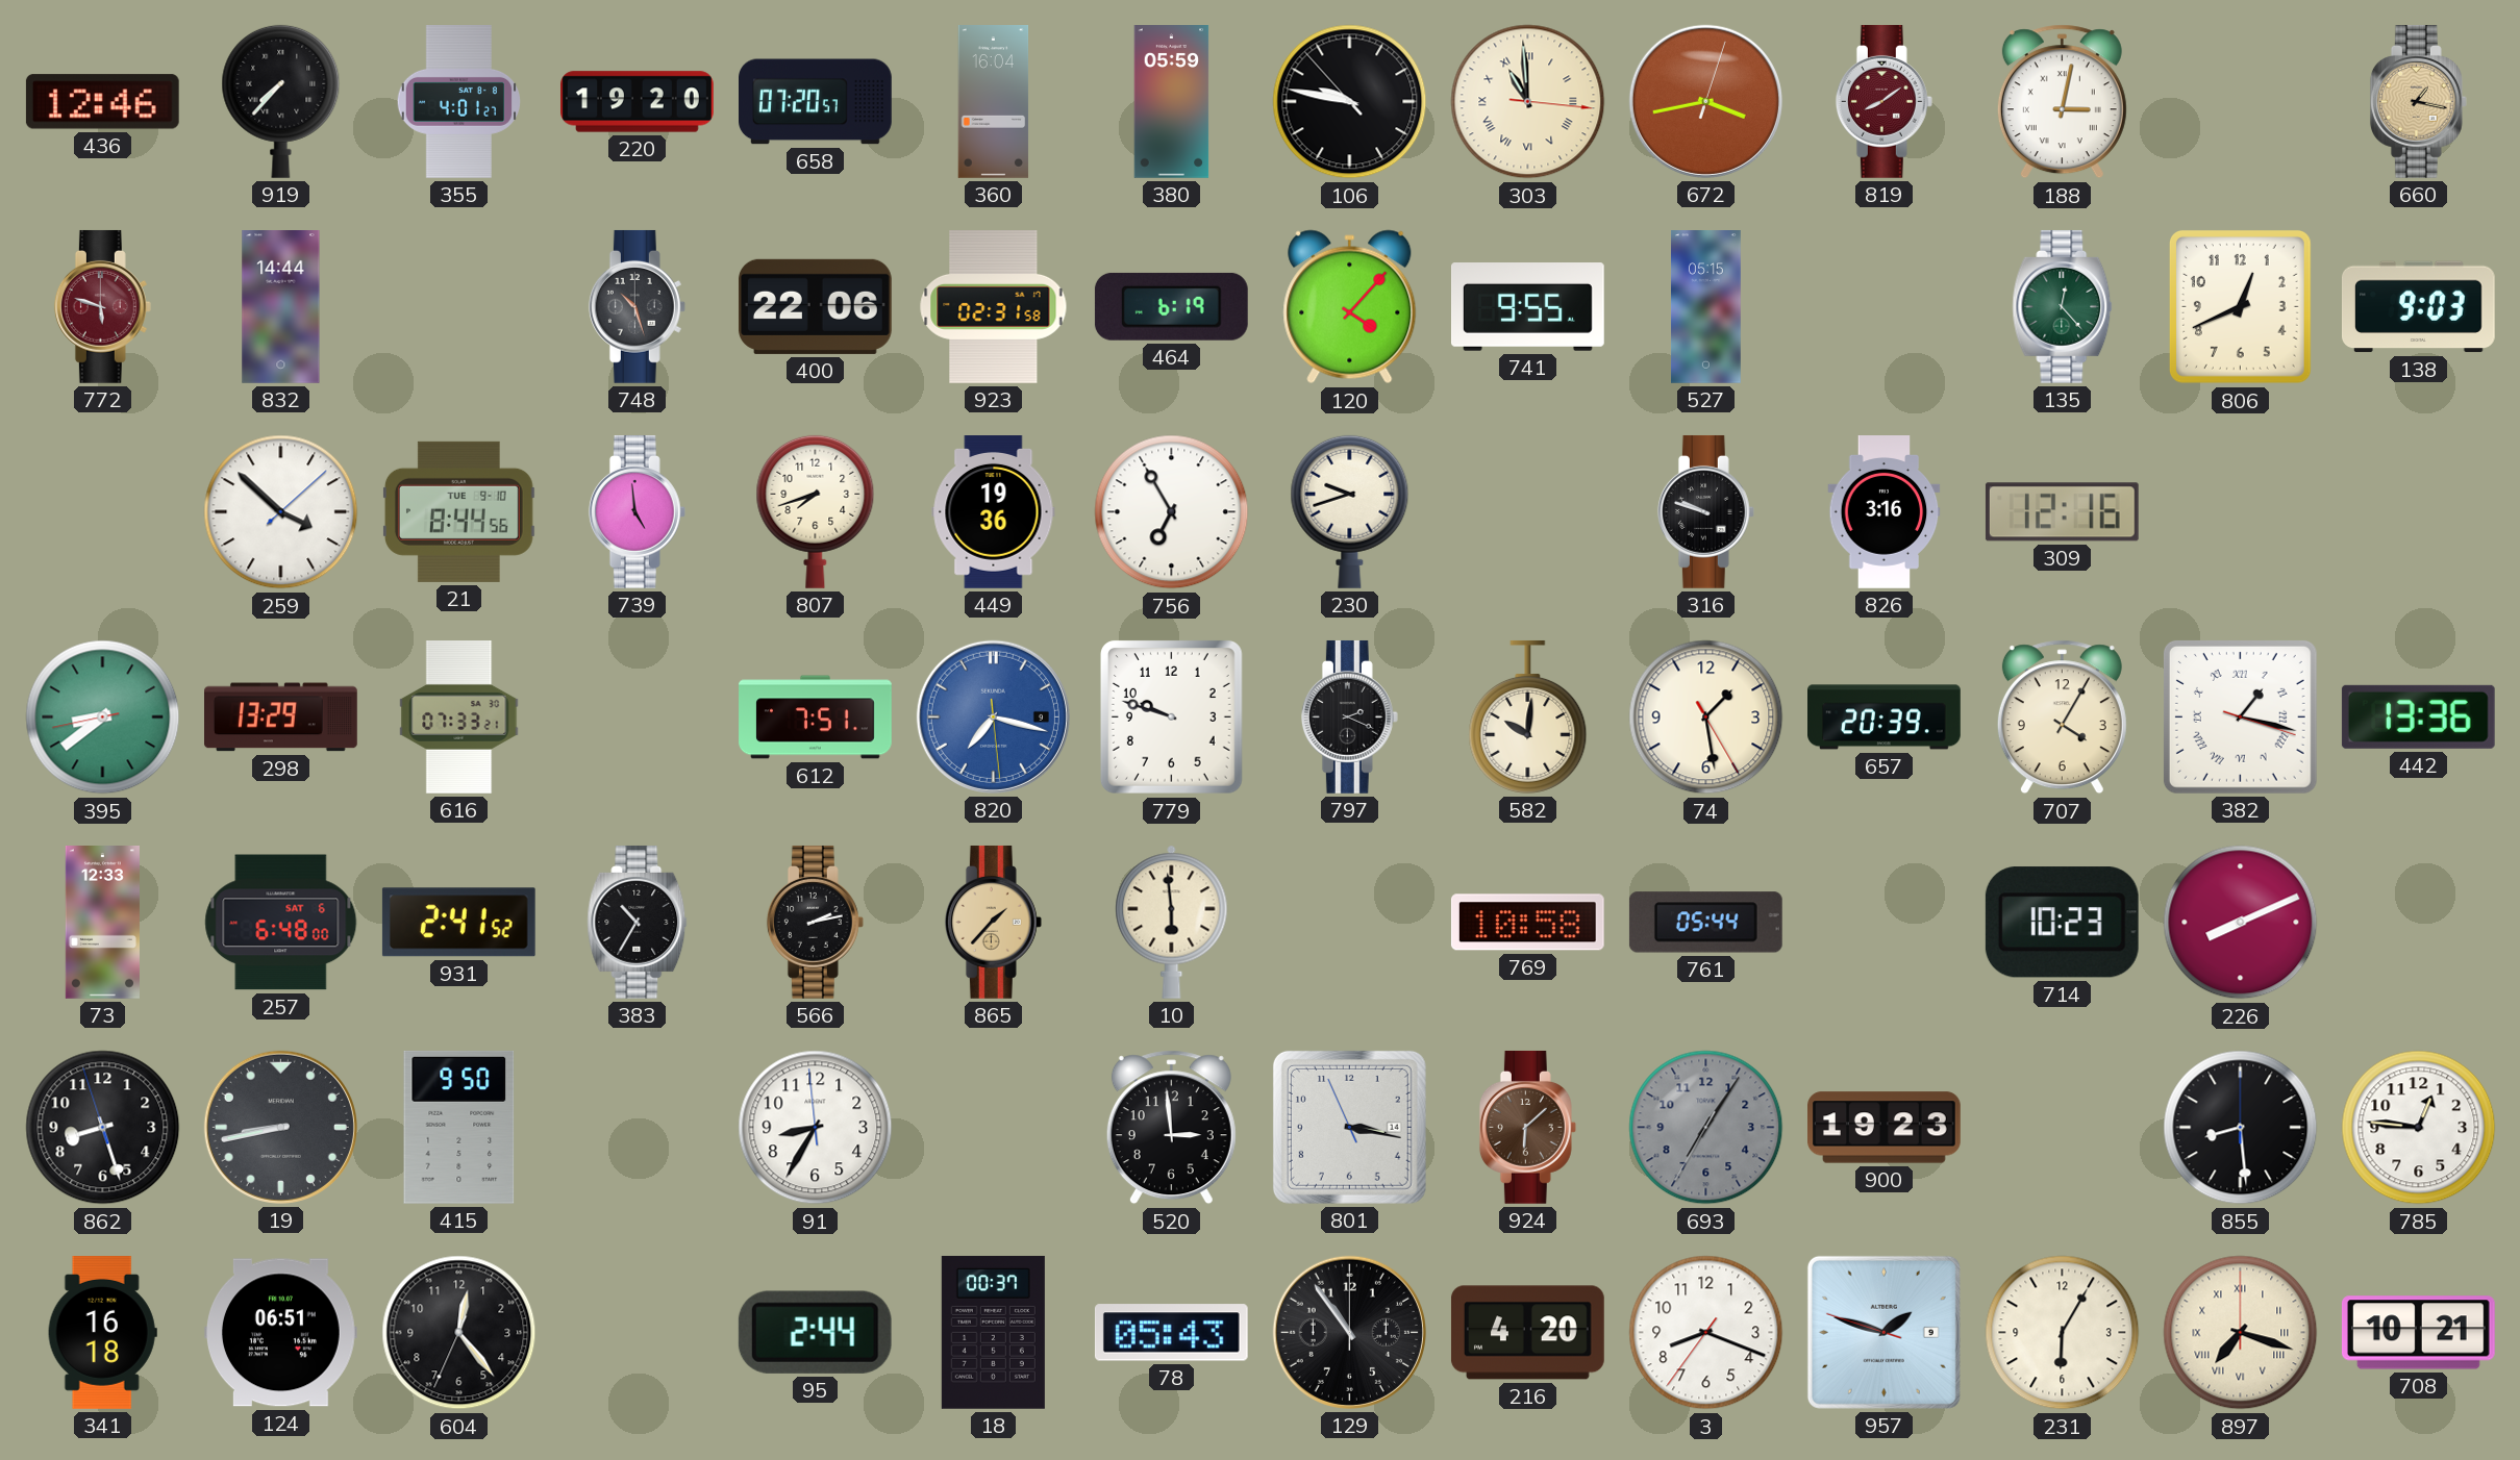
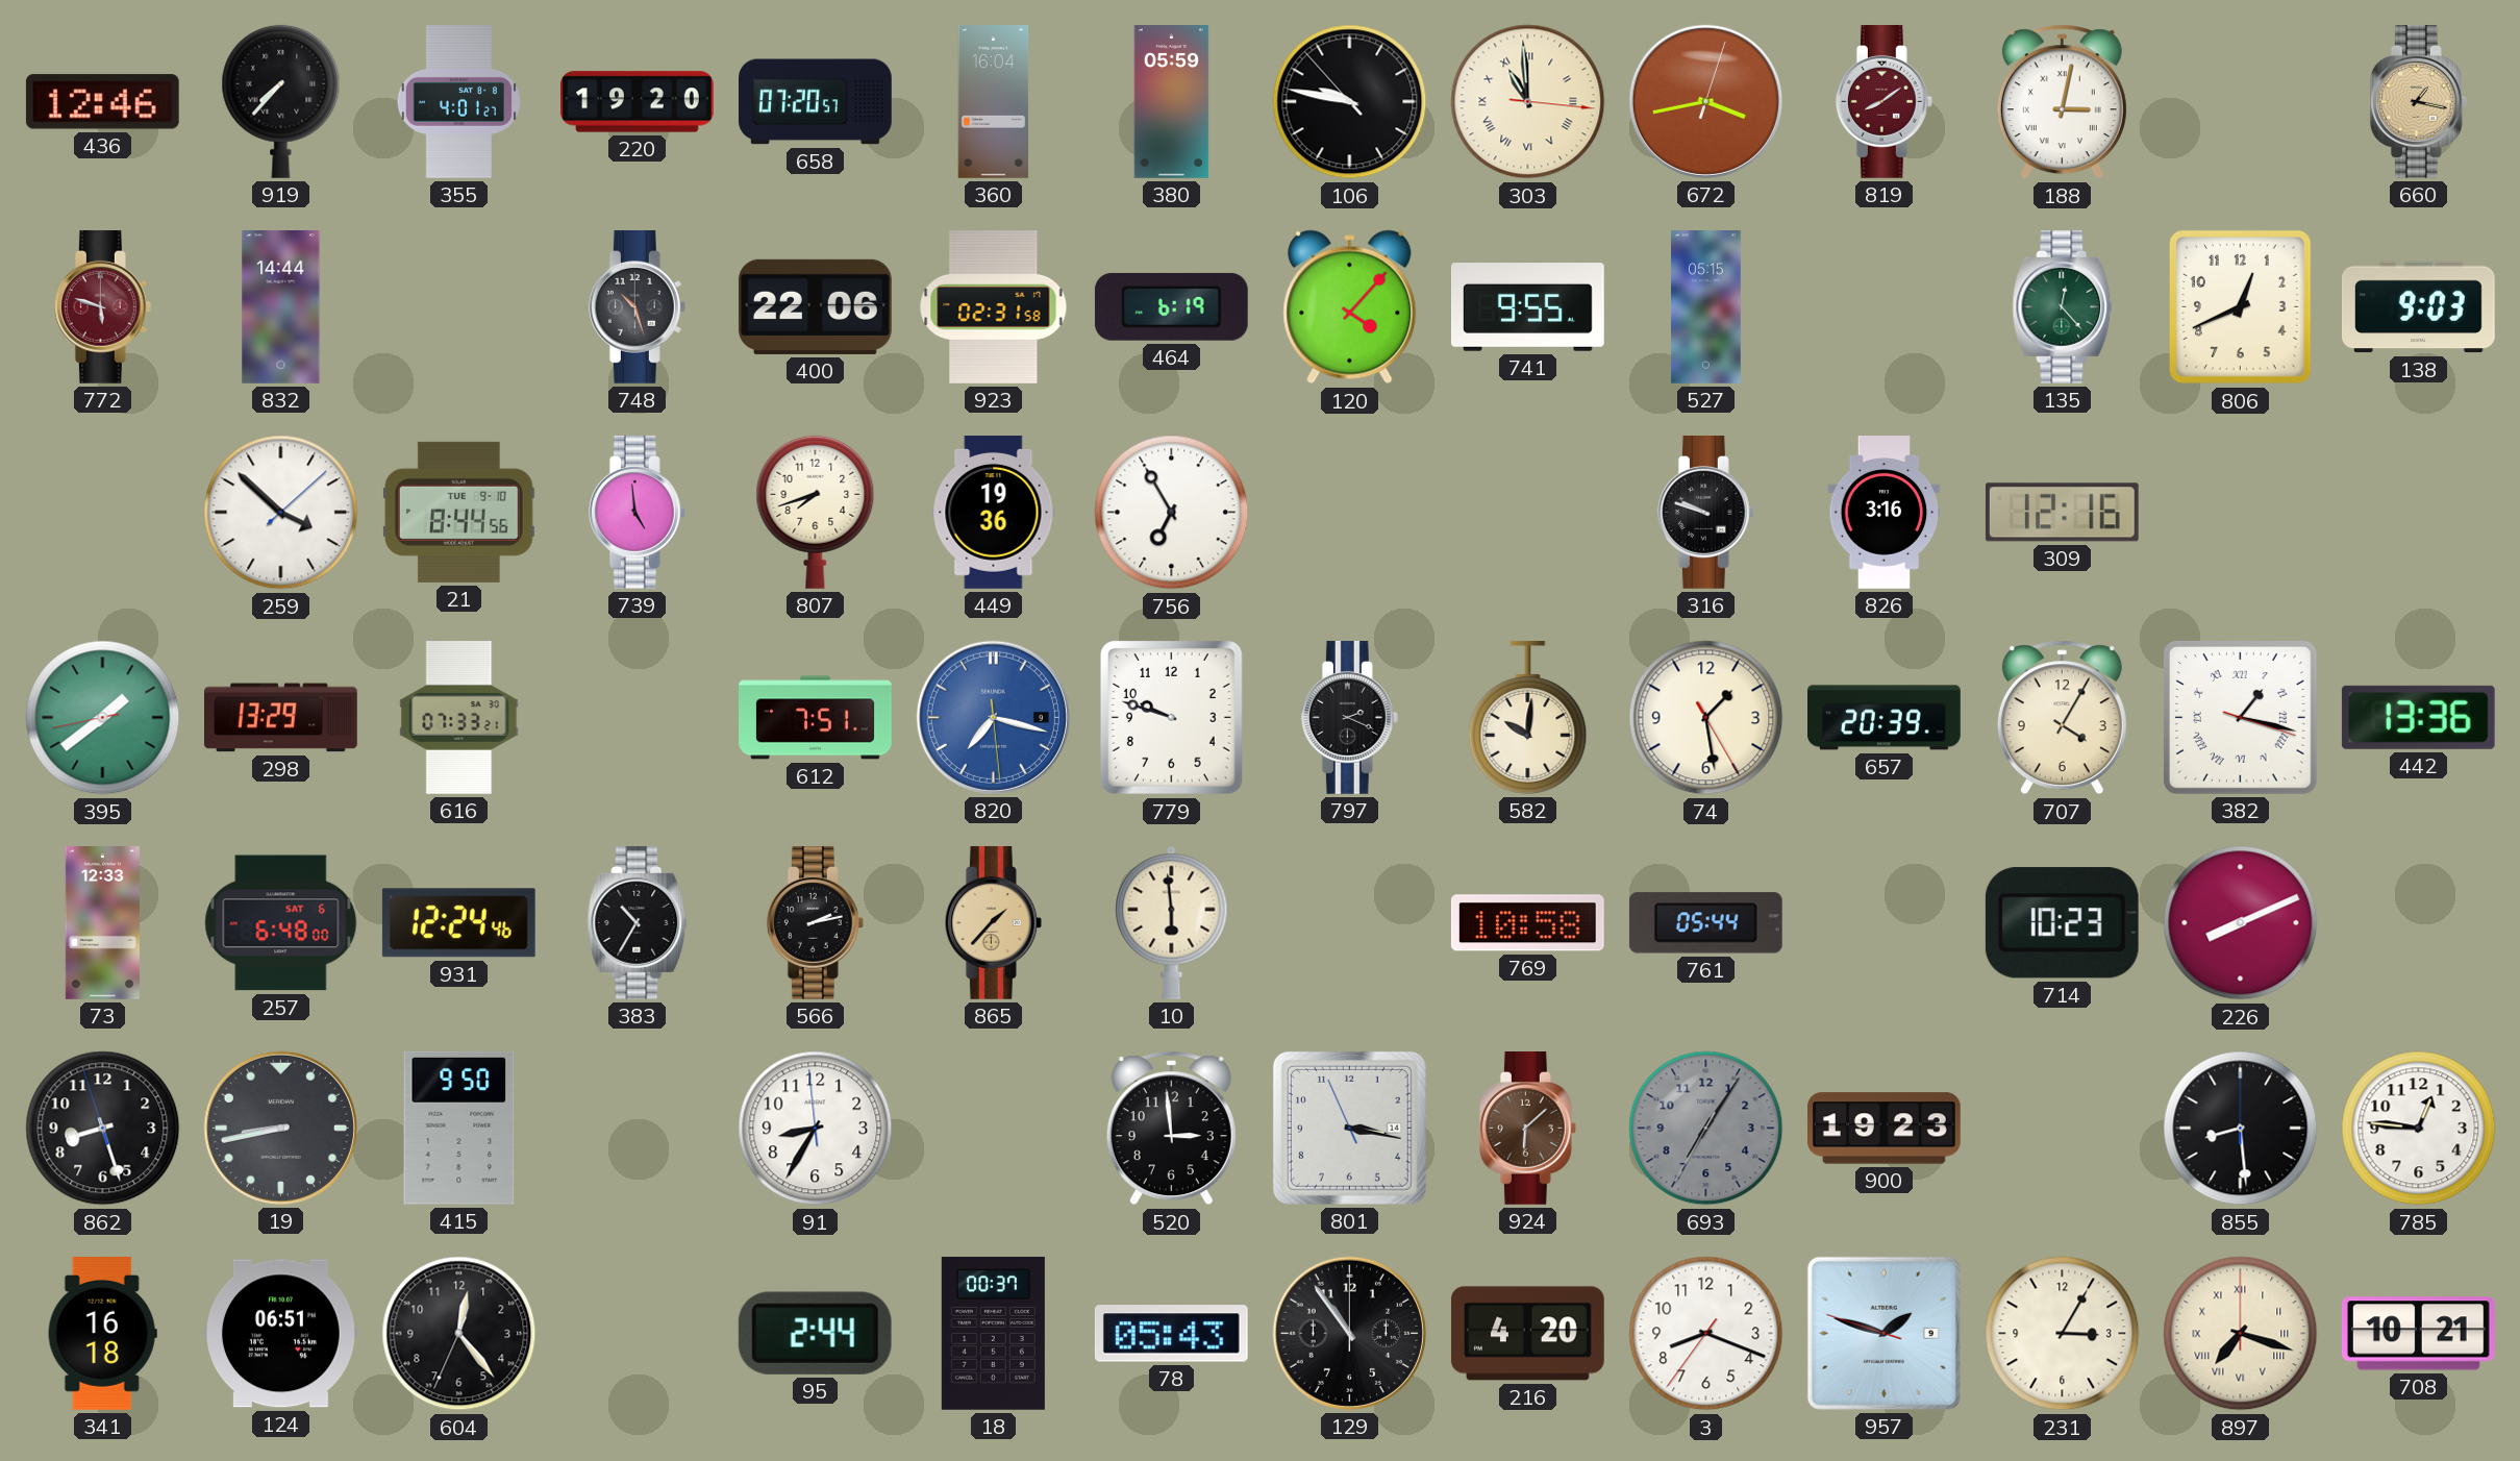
230: 9:42 -> none
395: 8:38 -> 1:38
931: 2:41 -> 12:24
231: 6:05 -> 3:05
